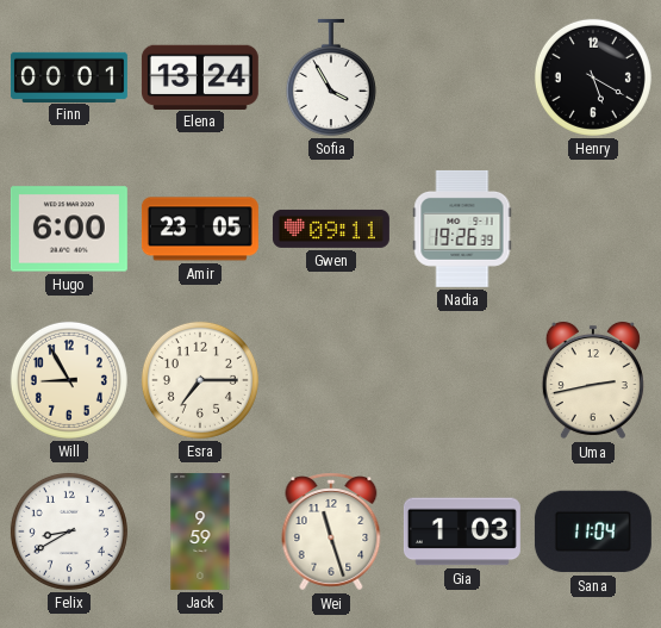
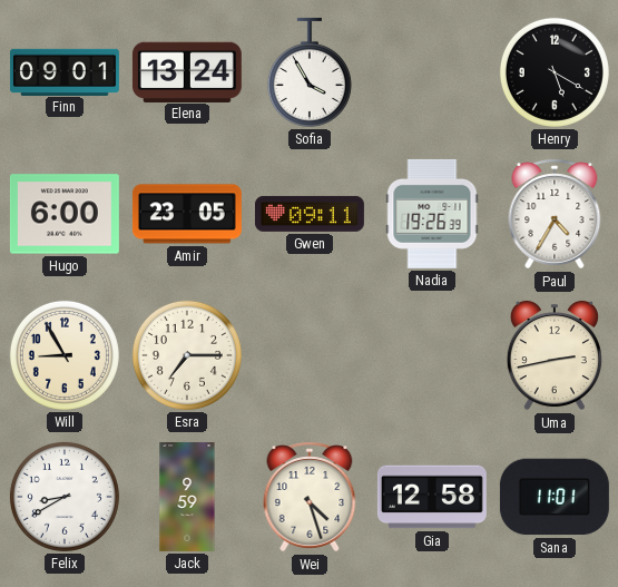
Finn: 00:01 -> 09:01
Paul: none -> 4:35
Wei: 11:27 -> 4:27
Gia: 1:03 -> 12:58
Sana: 11:04 -> 11:01
